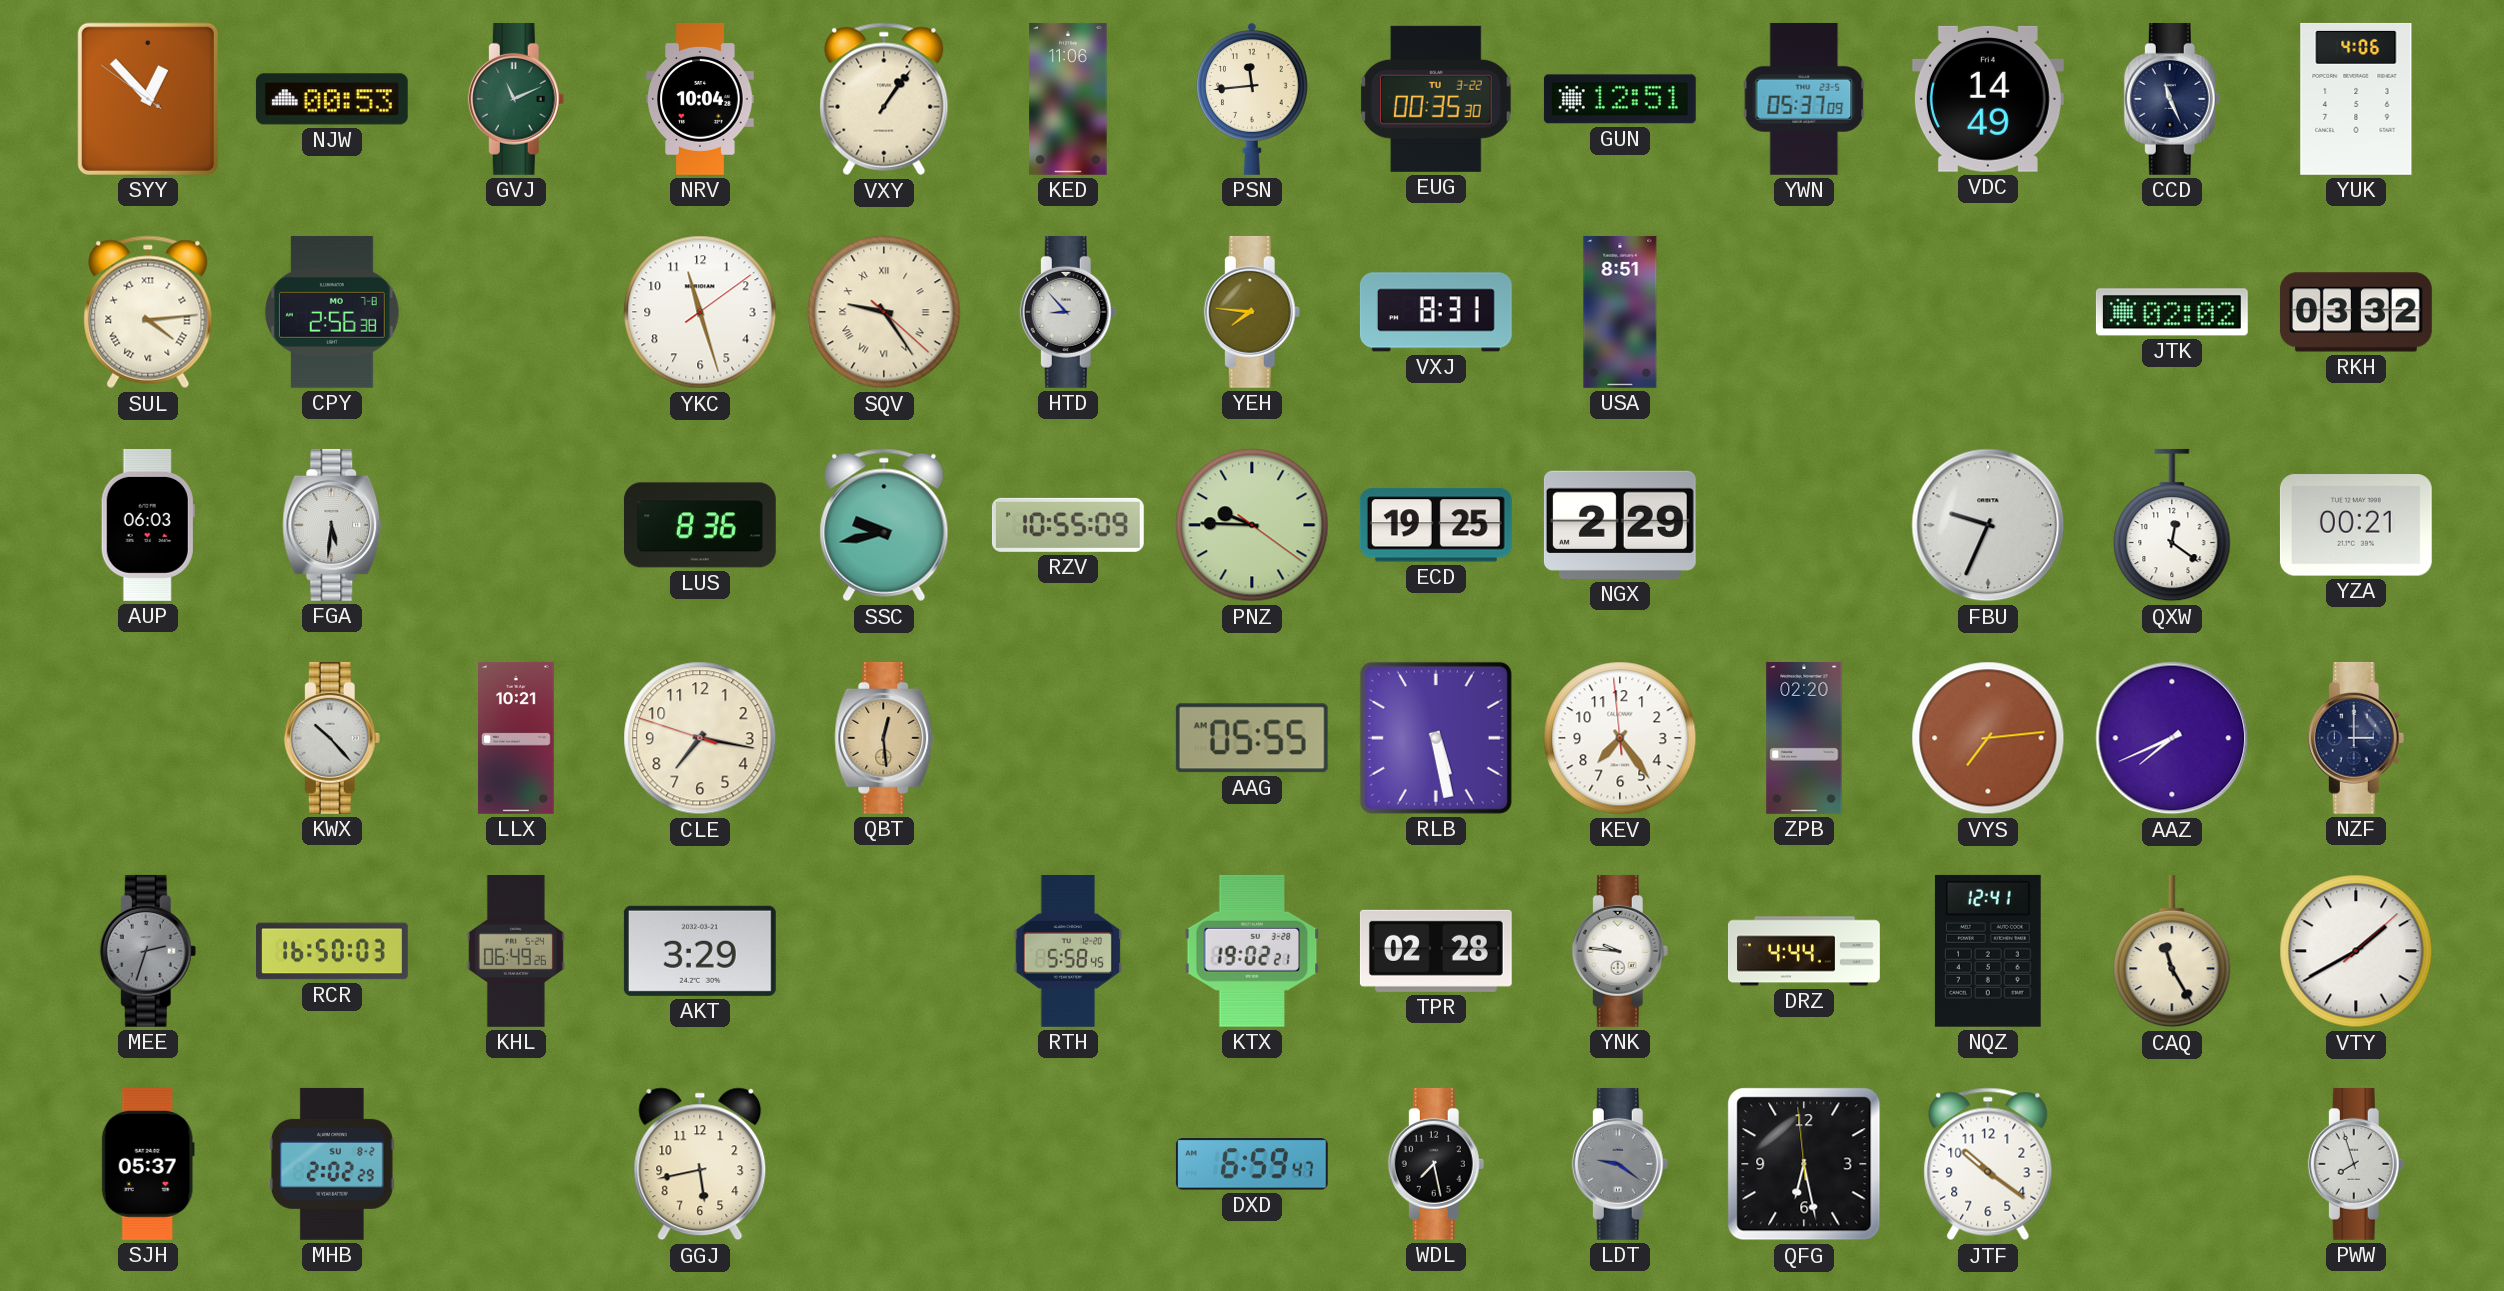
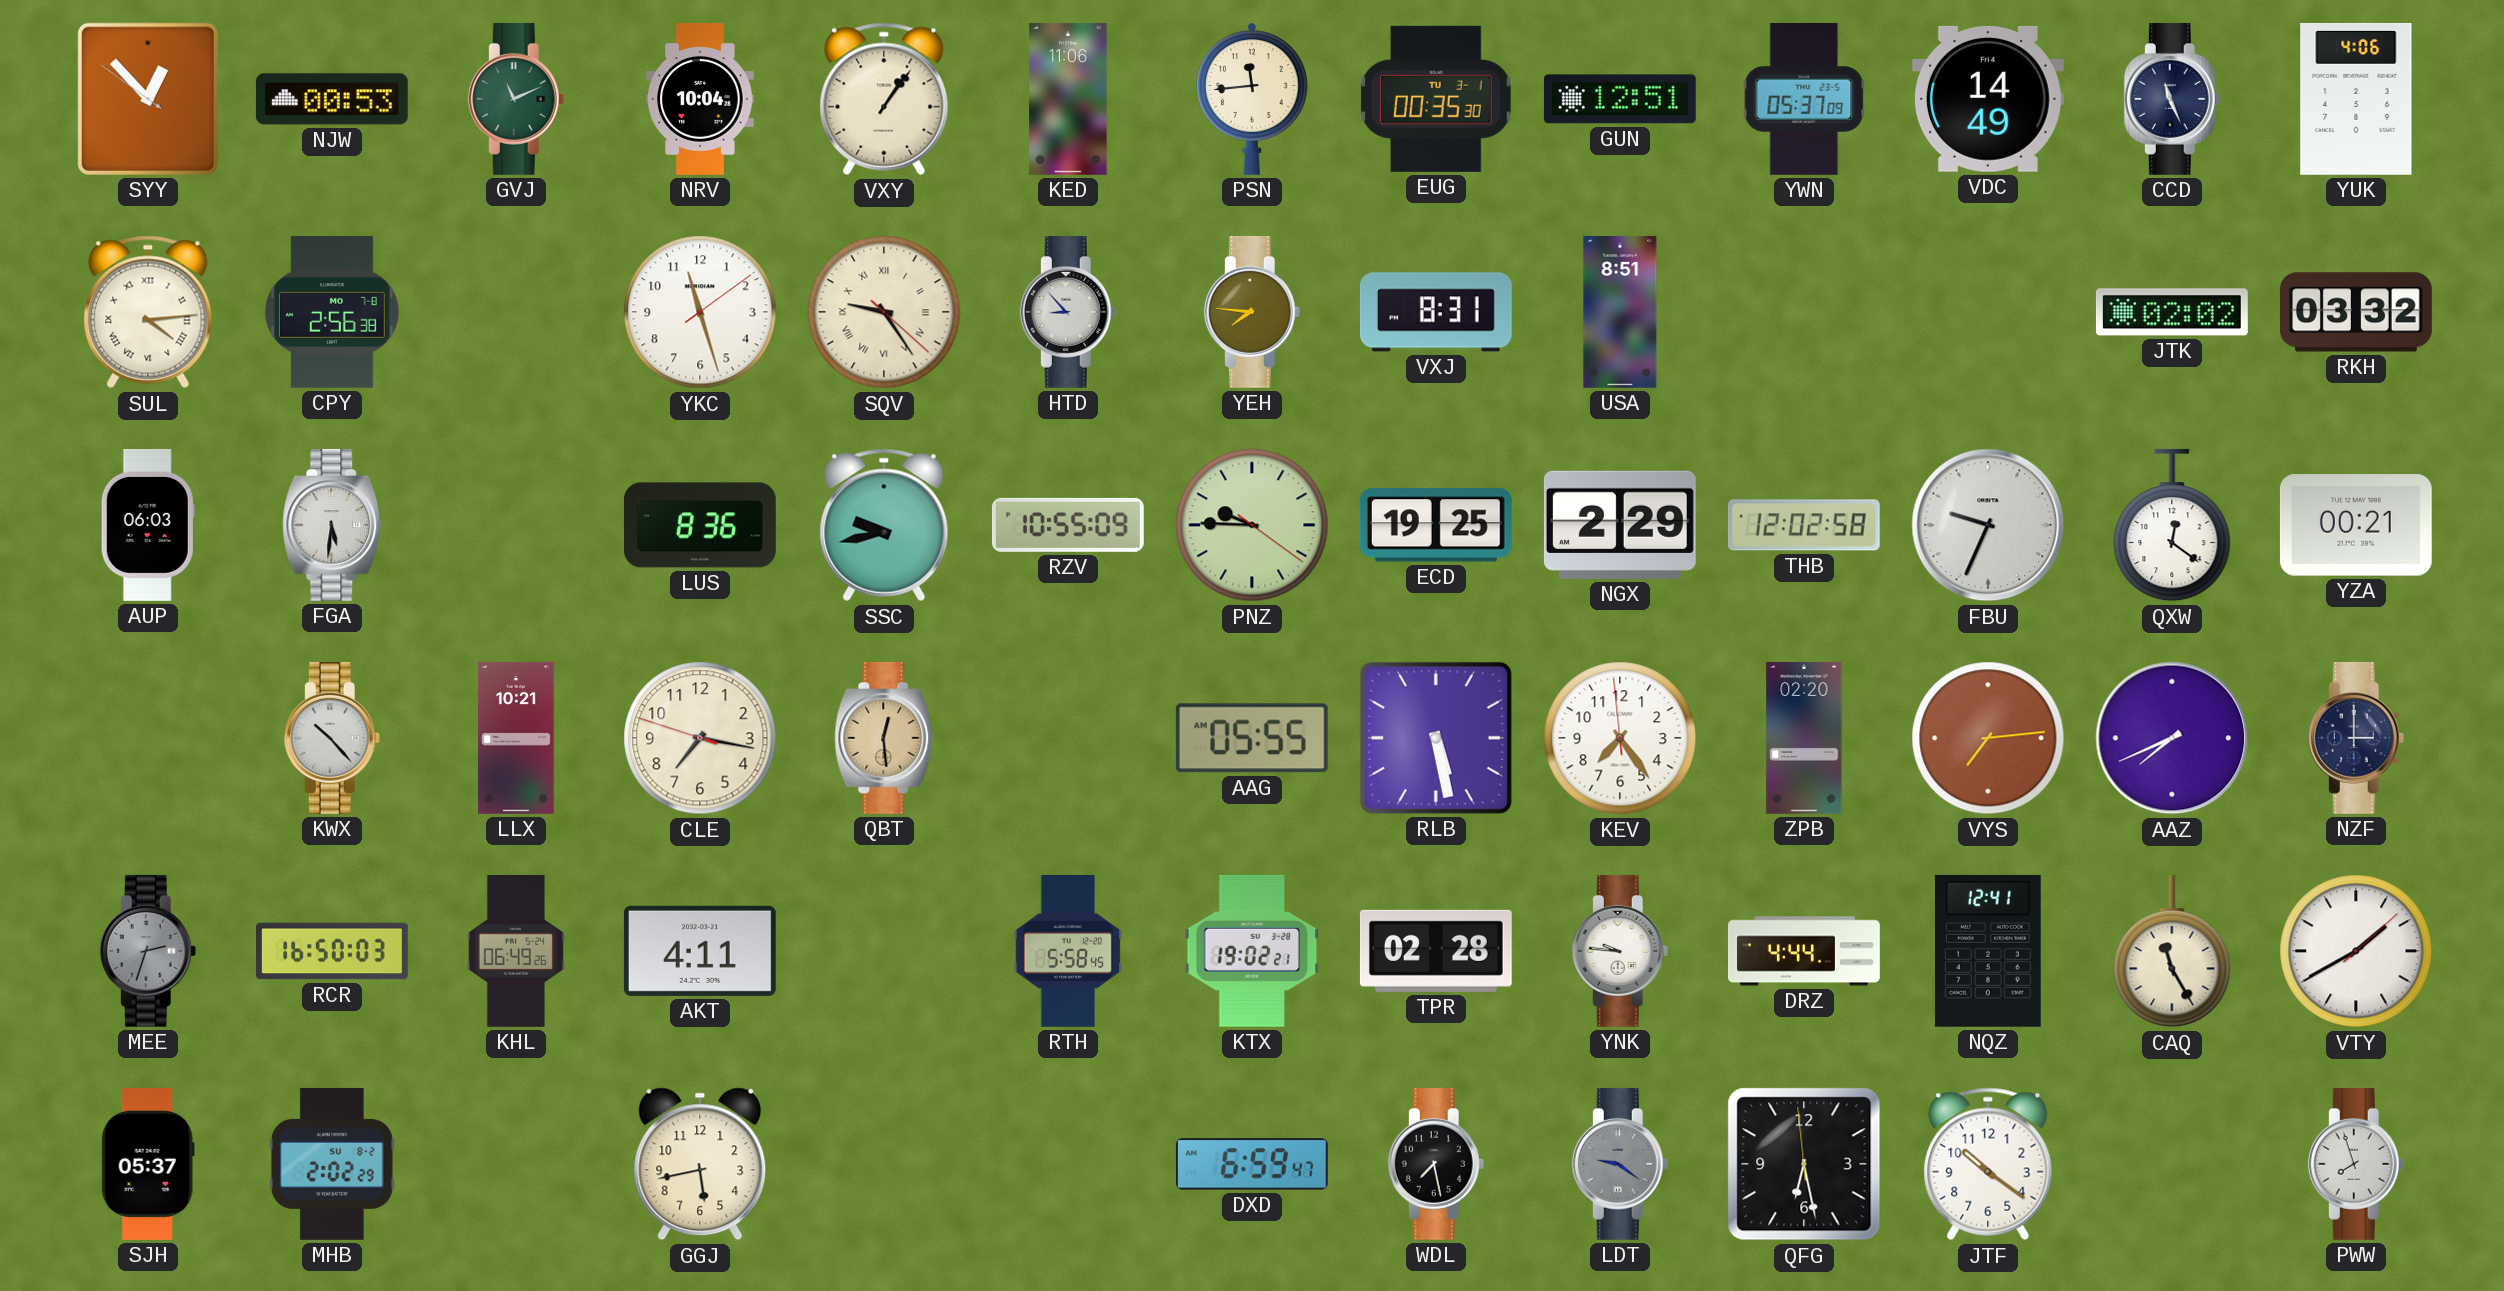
EUG date: TU 3-22 -> TU 3-1
THB: none -> 12:02
AKT: 3:29 -> 4:11
